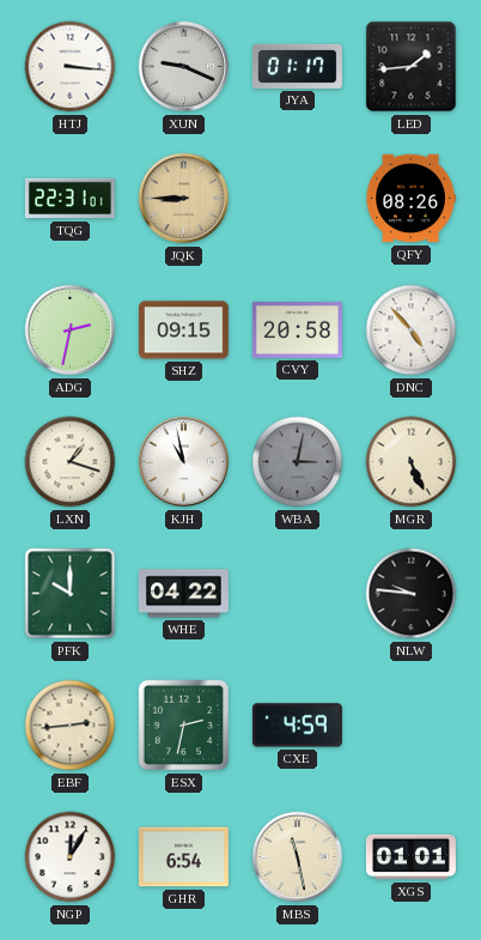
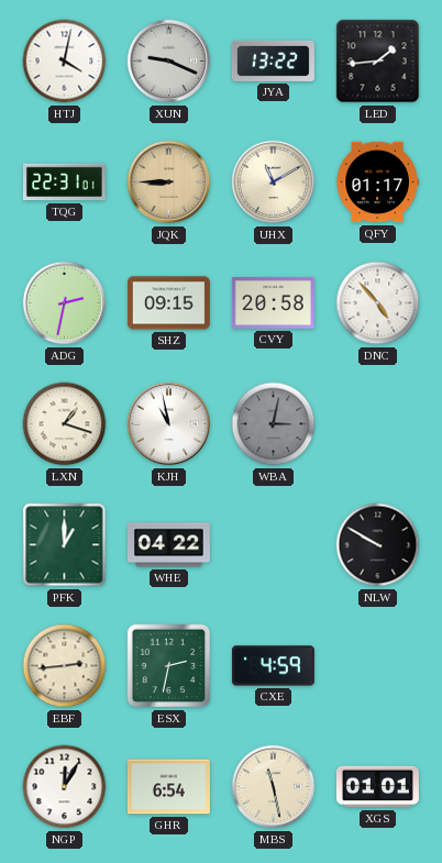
HTJ: 3:16 -> 4:02
JYA: 01:17 -> 13:22
UHX: none -> 11:10
QFY: 08:26 -> 01:17
MGR: 5:26 -> none
PFK: 10:00 -> 1:00
NLW: 9:46 -> 9:50
